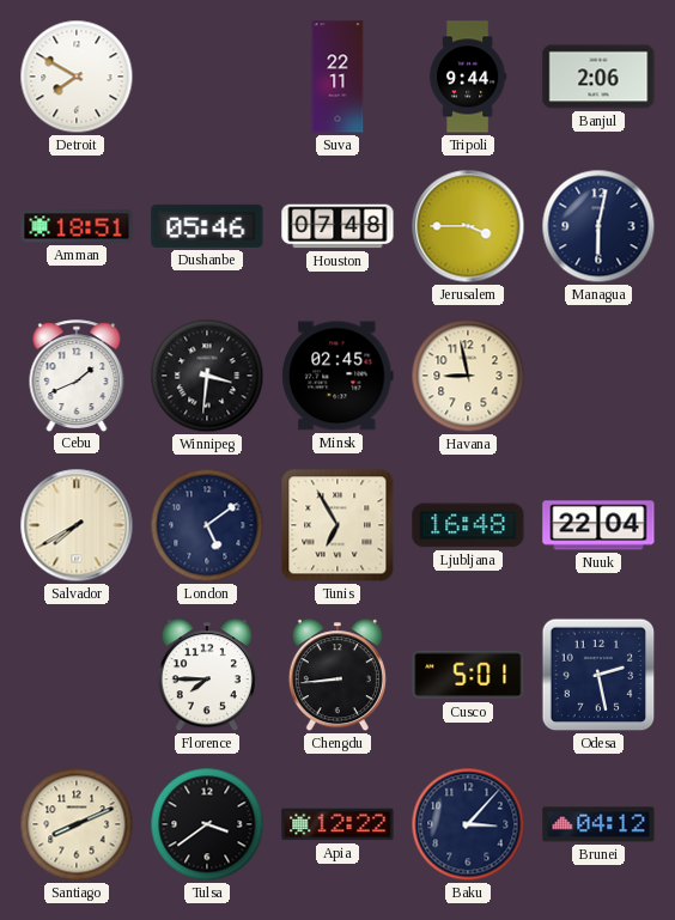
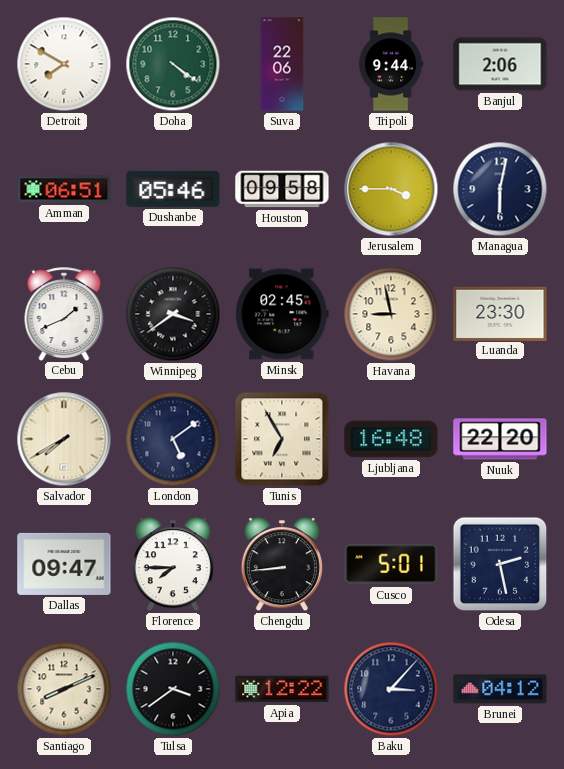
Doha: none -> 4:21
Suva: 22:11 -> 22:06
Amman: 18:51 -> 06:51
Houston: 07:48 -> 09:58
Winnipeg: 3:31 -> 3:39
Luanda: none -> 23:30
Nuuk: 22:04 -> 22:20
Dallas: none -> 09:47
